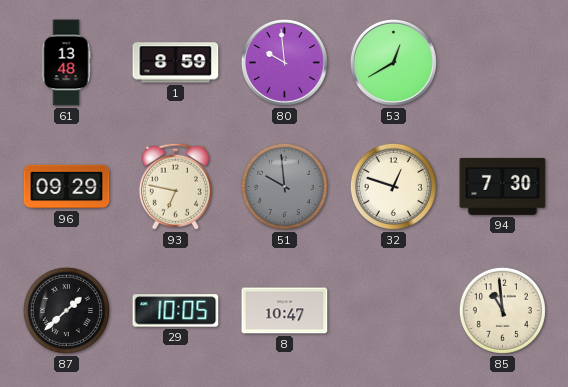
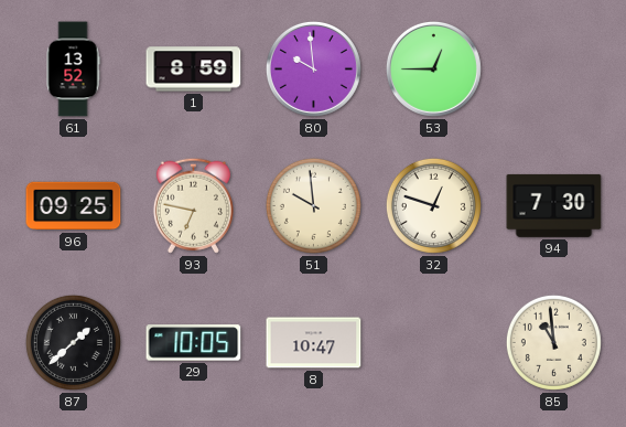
61: 13:48 -> 13:52
53: 12:40 -> 12:45
96: 09:29 -> 09:25
51 dial: grey -> cream
